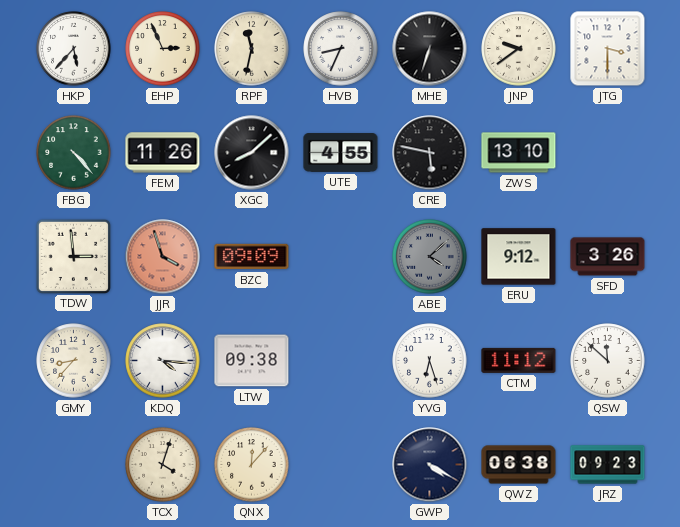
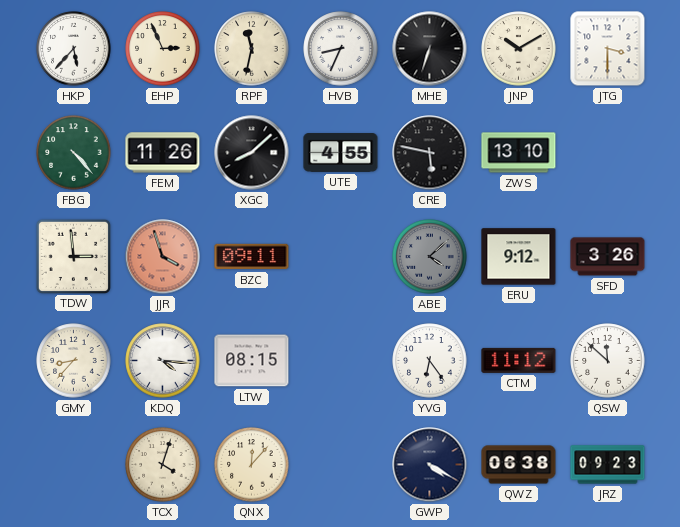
JNP: 9:39 -> 10:10
BZC: 09:09 -> 09:11
LTW: 09:38 -> 08:15
YVG: 6:27 -> 6:24
